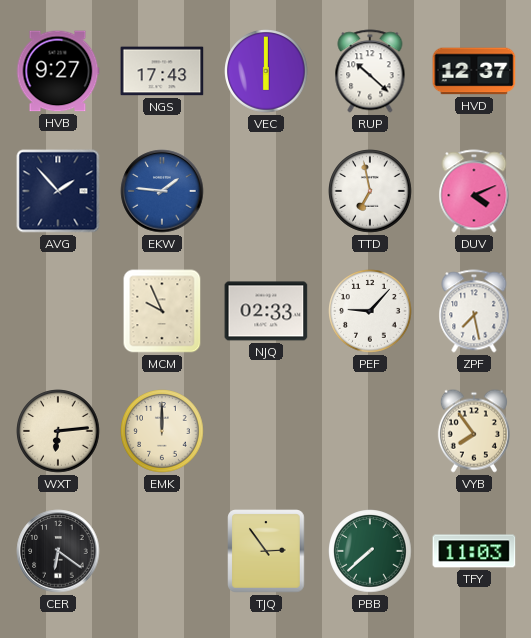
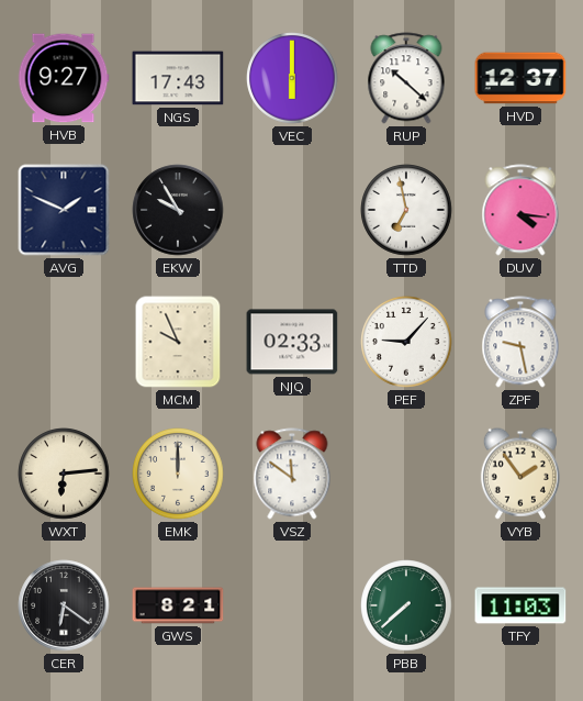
AVG: 1:53 -> 1:49
EKW: 1:46 -> 9:55
EKW dial: blue -> black
DUV: 4:11 -> 4:16
ZPF: 7:28 -> 9:28
VSZ: none -> 11:51
VYB: 7:54 -> 1:54
GWS: none -> 8:21
TJQ: 2:54 -> none
